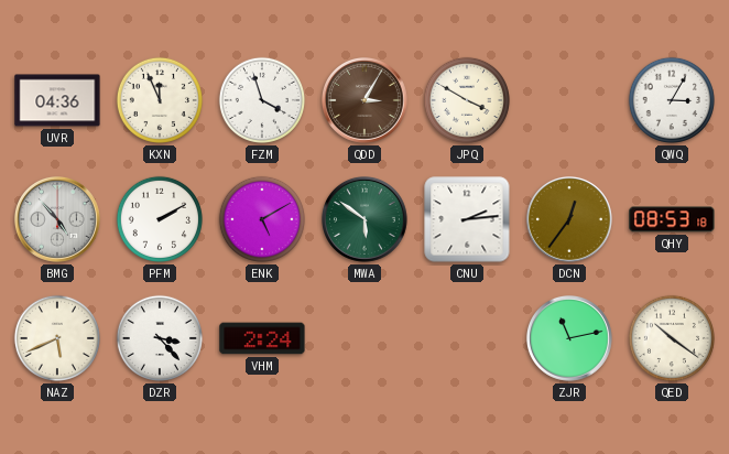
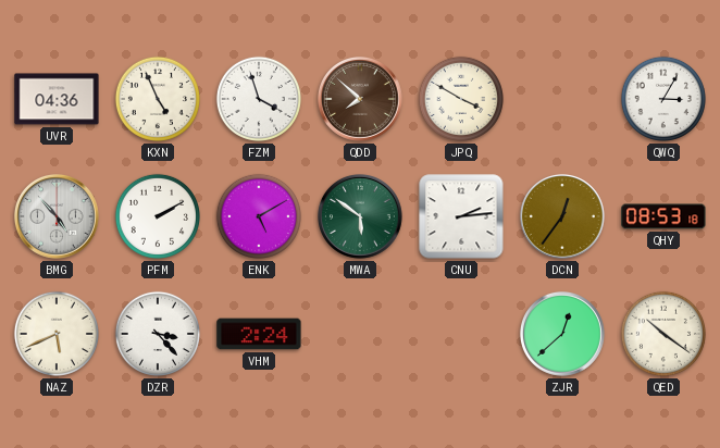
KXN: 11:56 -> 4:56
QDD: 3:05 -> 7:52
ZJR: 11:13 -> 12:38
